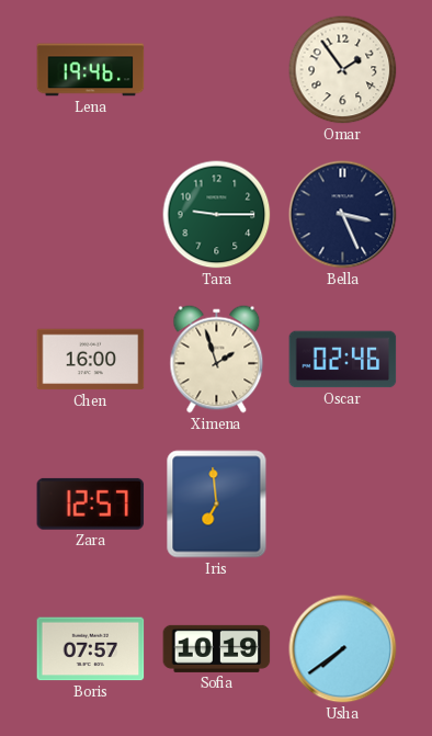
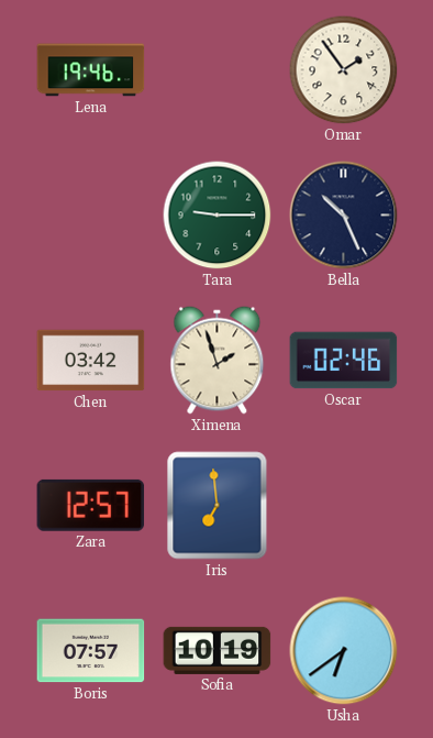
Bella: 3:26 -> 10:26
Chen: 16:00 -> 03:42
Usha: 7:39 -> 6:39
